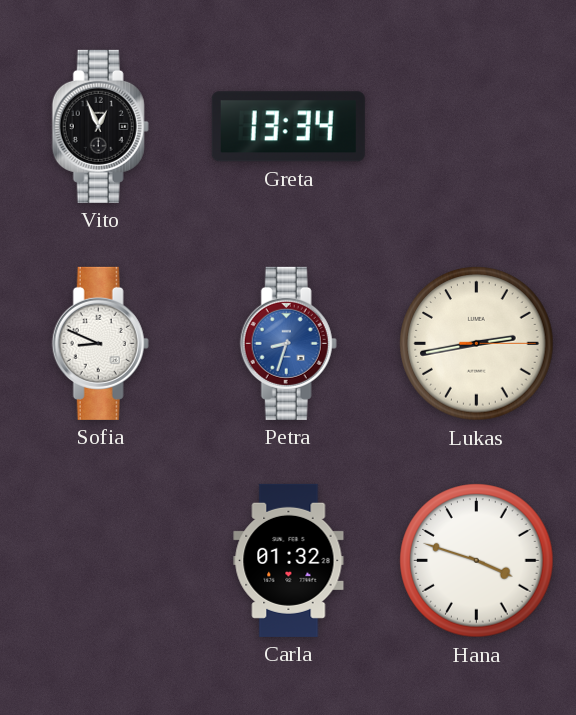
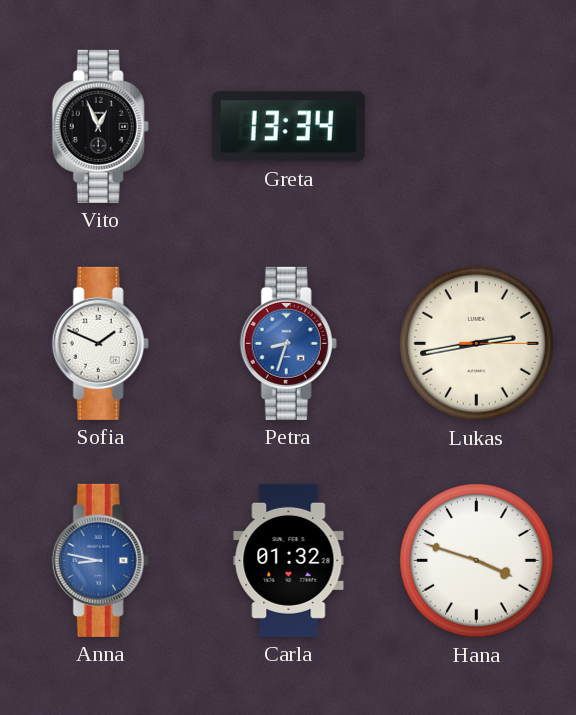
Sofia: 8:49 -> 1:49
Anna: none -> 8:47
